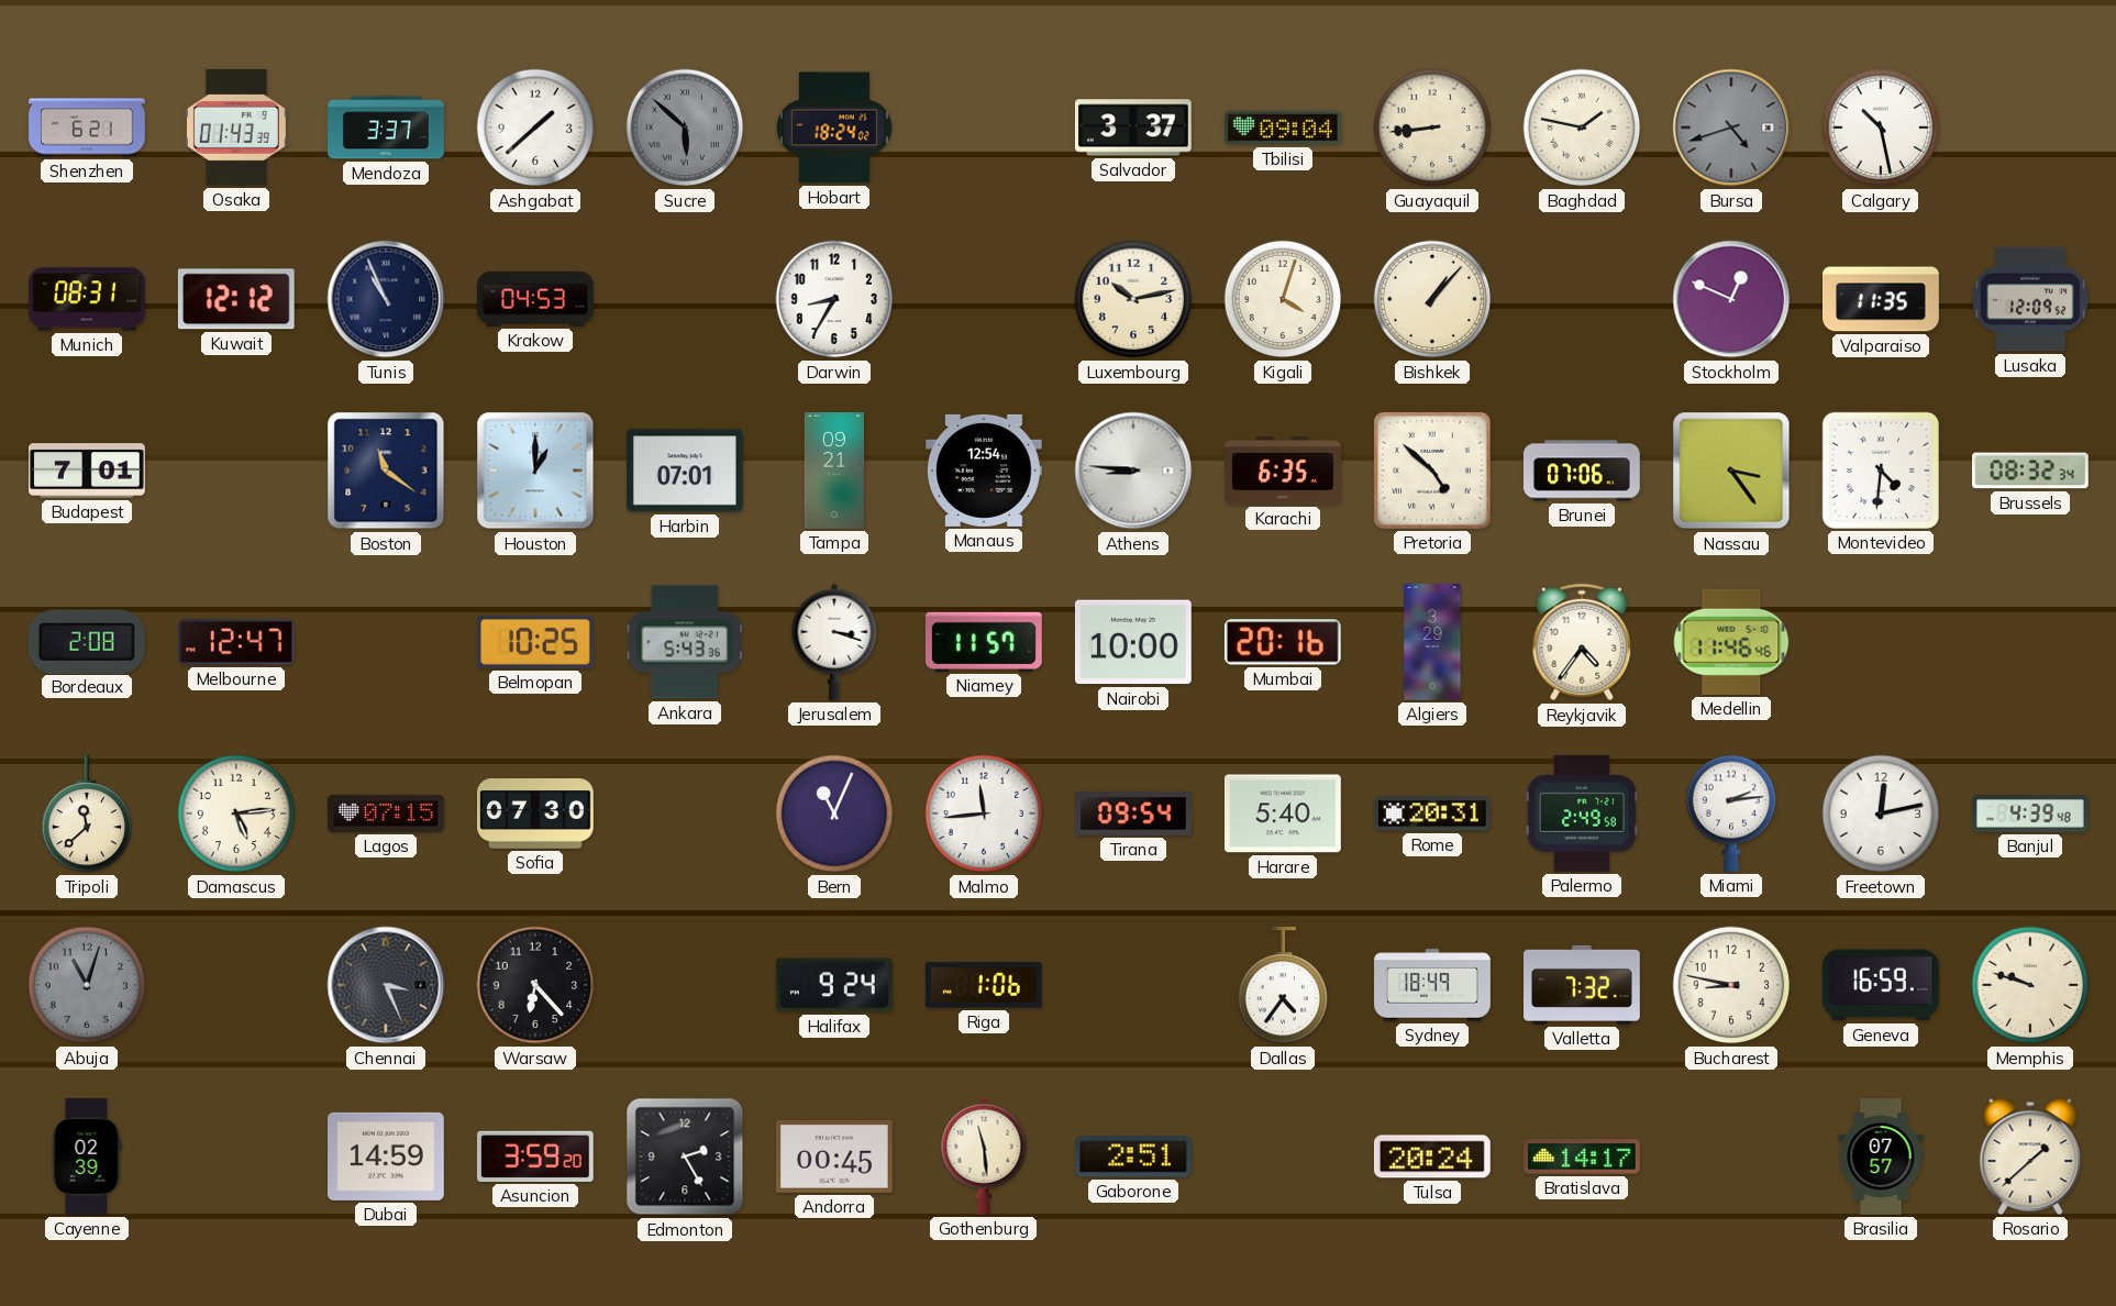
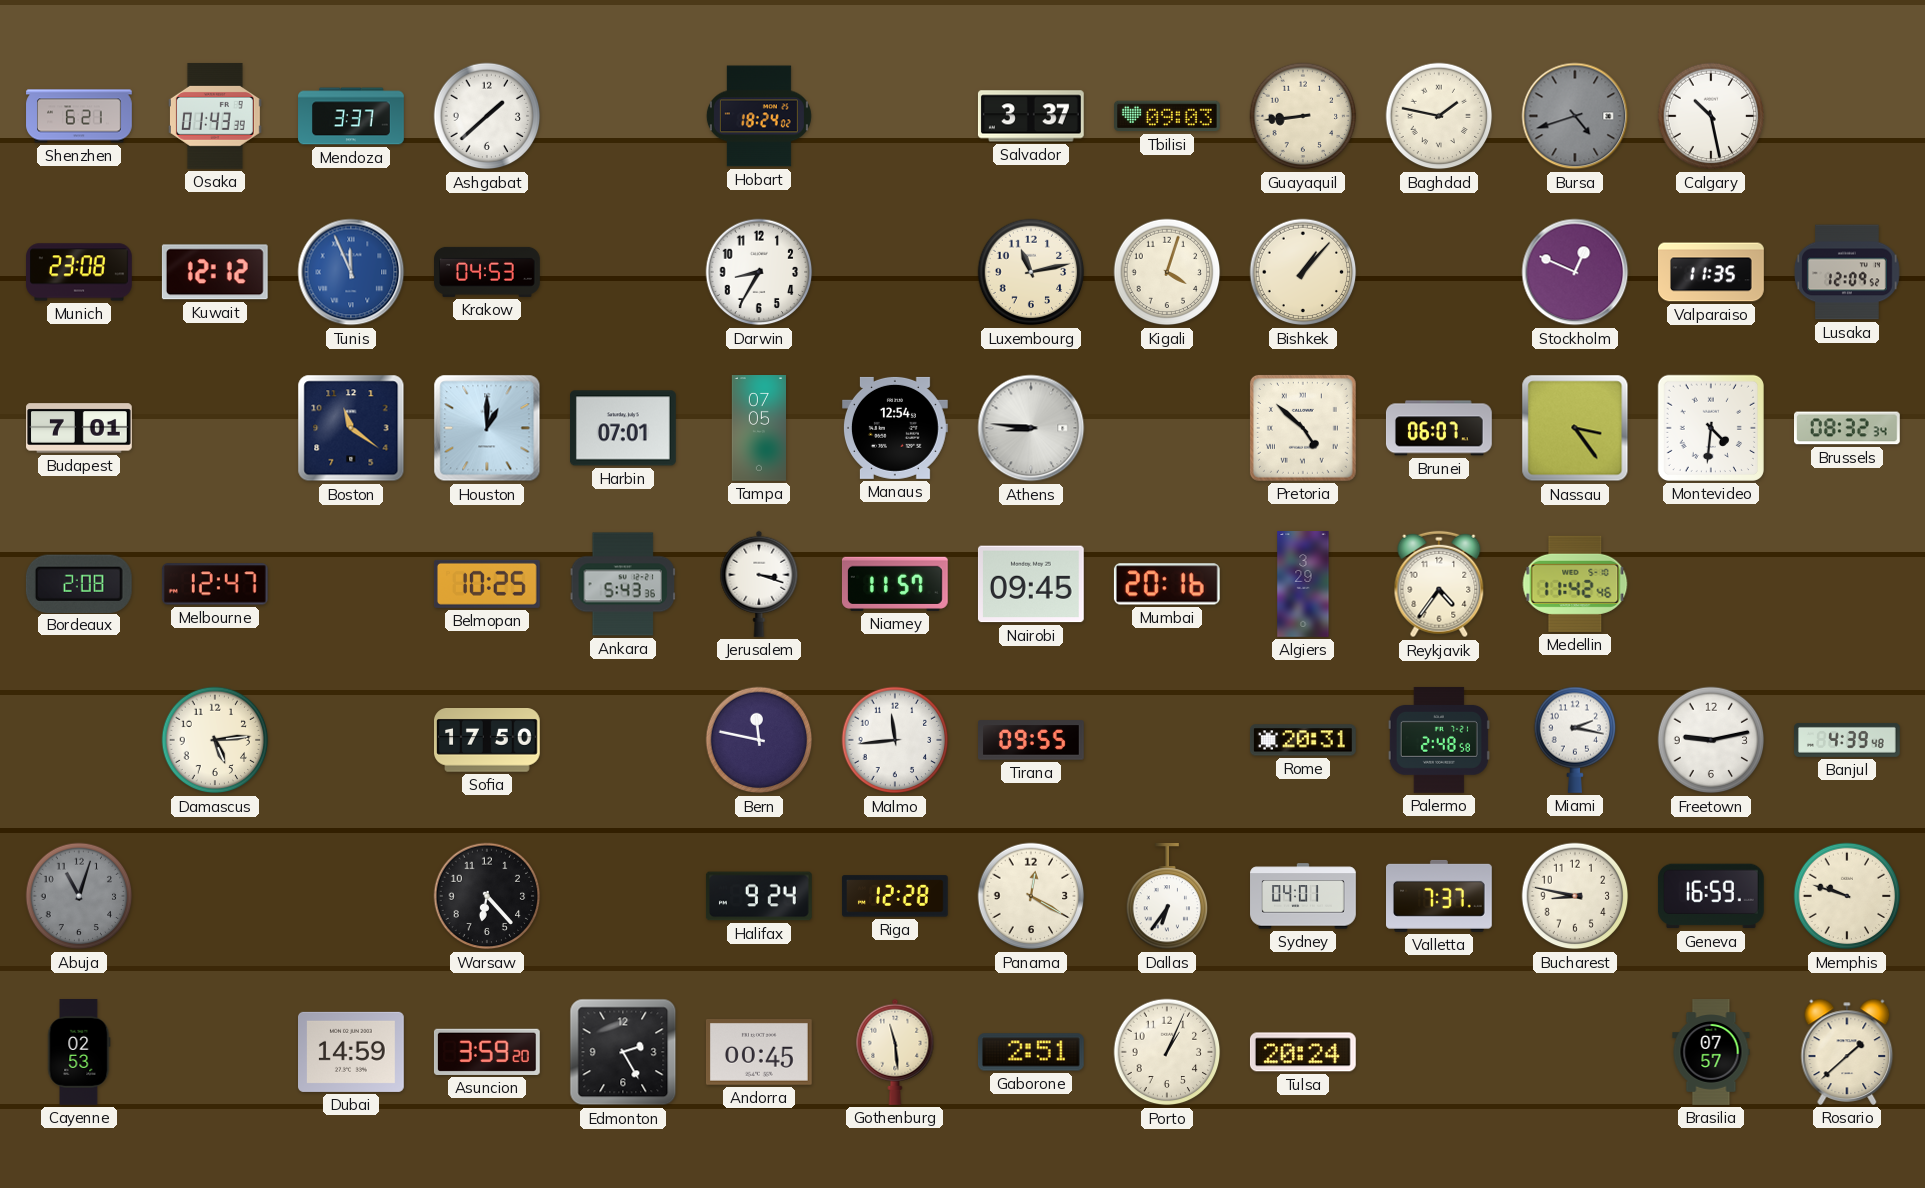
Sucre: 5:52 -> none
Tbilisi: 09:04 -> 09:03
Munich: 08:31 -> 23:08
Tunis: 10:56 -> 11:56
Tunis dial: navy -> blue
Luxembourg: 10:13 -> 11:13
Tampa: 09:21 -> 07:05
Karachi: 6:35 -> none
Brunei: 07:06 -> 06:07
Nairobi: 10:00 -> 09:45
Medellin: 11:46 -> 11:42
Tripoli: 11:38 -> none
Lagos: 07:15 -> none
Sofia: 07:30 -> 17:50
Bern: 11:04 -> 11:47
Tirana: 09:54 -> 09:55
Harare: 5:40 -> none
Palermo: 2:49 -> 2:48
Miami: 2:14 -> 2:17
Freetown: 12:13 -> 9:13
Chennai: 3:26 -> none
Riga: 1:06 -> 12:28
Panama: none -> 12:20
Dallas: 4:36 -> 6:36
Sydney: 18:49 -> 04:01
Valletta: 7:32 -> 7:37
Cayenne: 02:39 -> 02:53
Porto: none -> 1:04
Bratislava: 14:17 -> none
